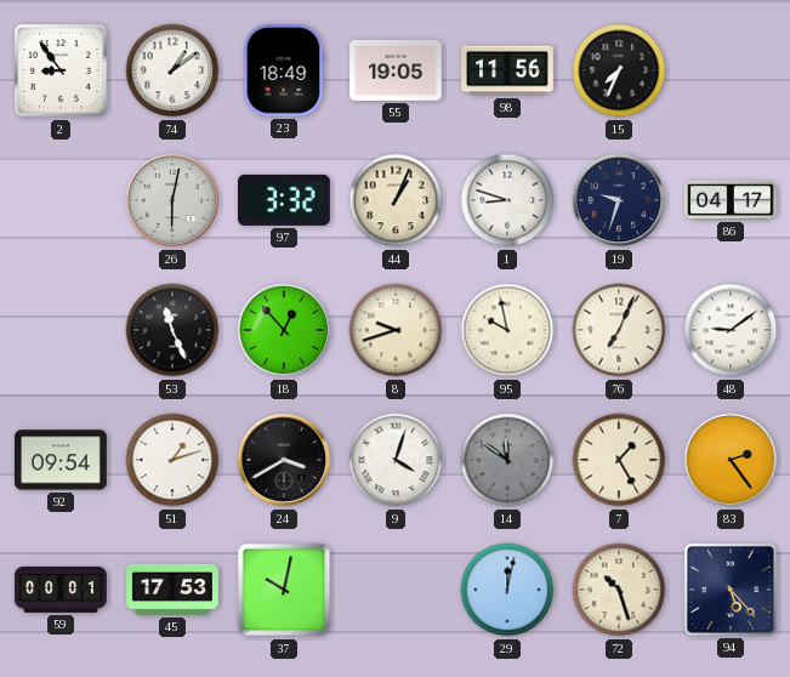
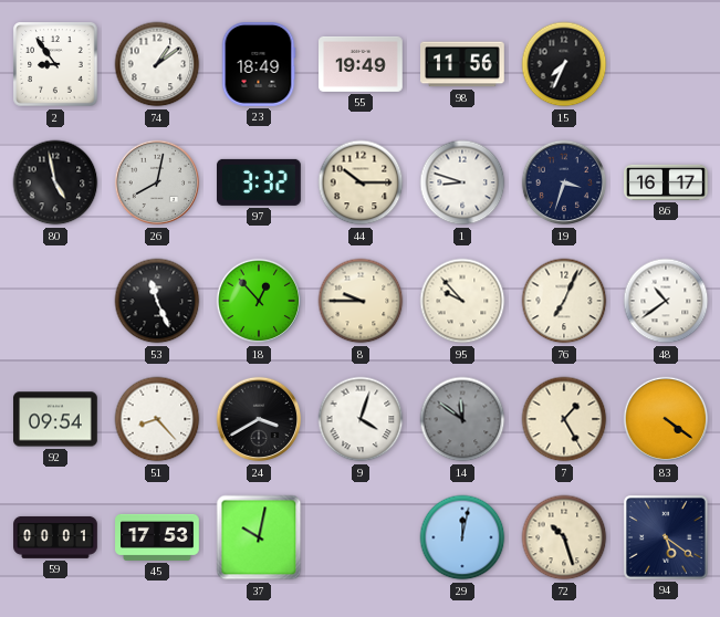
55: 19:05 -> 19:49
80: none -> 4:58
26: 6:02 -> 8:02
44: 1:04 -> 10:15
19: 9:33 -> 3:33
86: 04:17 -> 16:17
8: 9:42 -> 9:45
95: 9:58 -> 9:53
48: 9:09 -> 10:39
51: 1:12 -> 8:23
83: 2:24 -> 4:21
94: 5:23 -> 5:21
